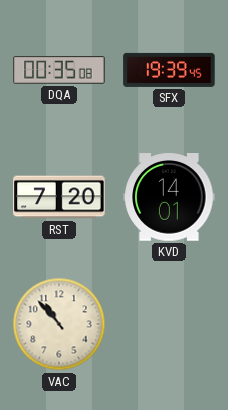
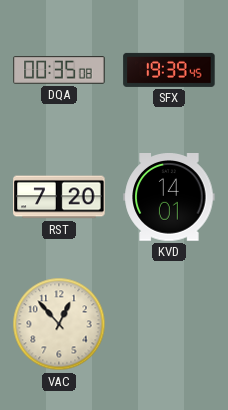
VAC: 10:53 -> 12:53
